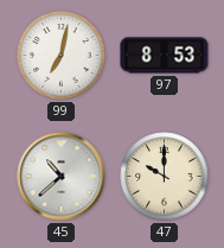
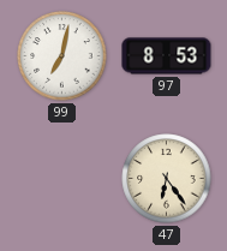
45: 10:38 -> none
47: 10:00 -> 6:24
